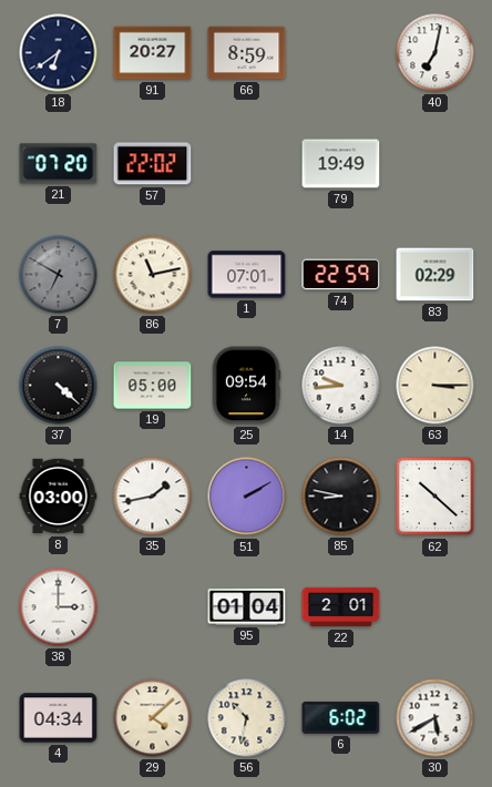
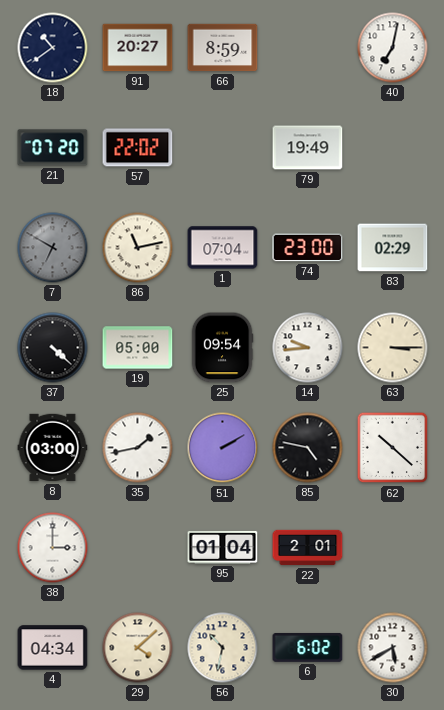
18: 6:39 -> 10:39
1: 07:01 -> 07:04
74: 22:59 -> 23:00
85: 8:47 -> 4:47
